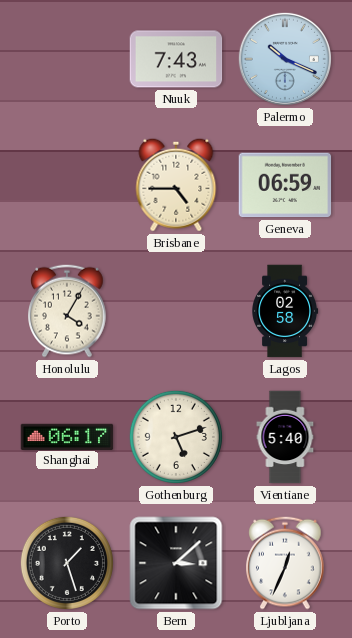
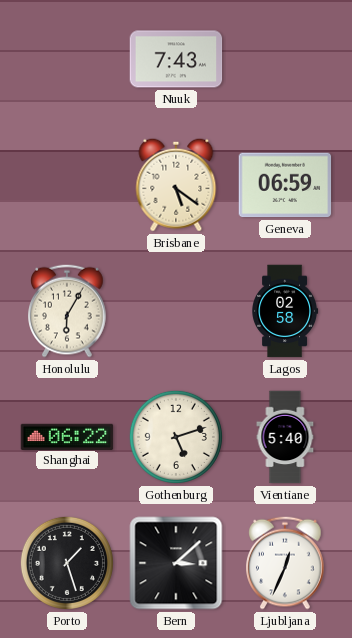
Palermo: 10:19 -> none
Brisbane: 4:45 -> 5:21
Honolulu: 4:05 -> 6:05
Shanghai: 06:17 -> 06:22
